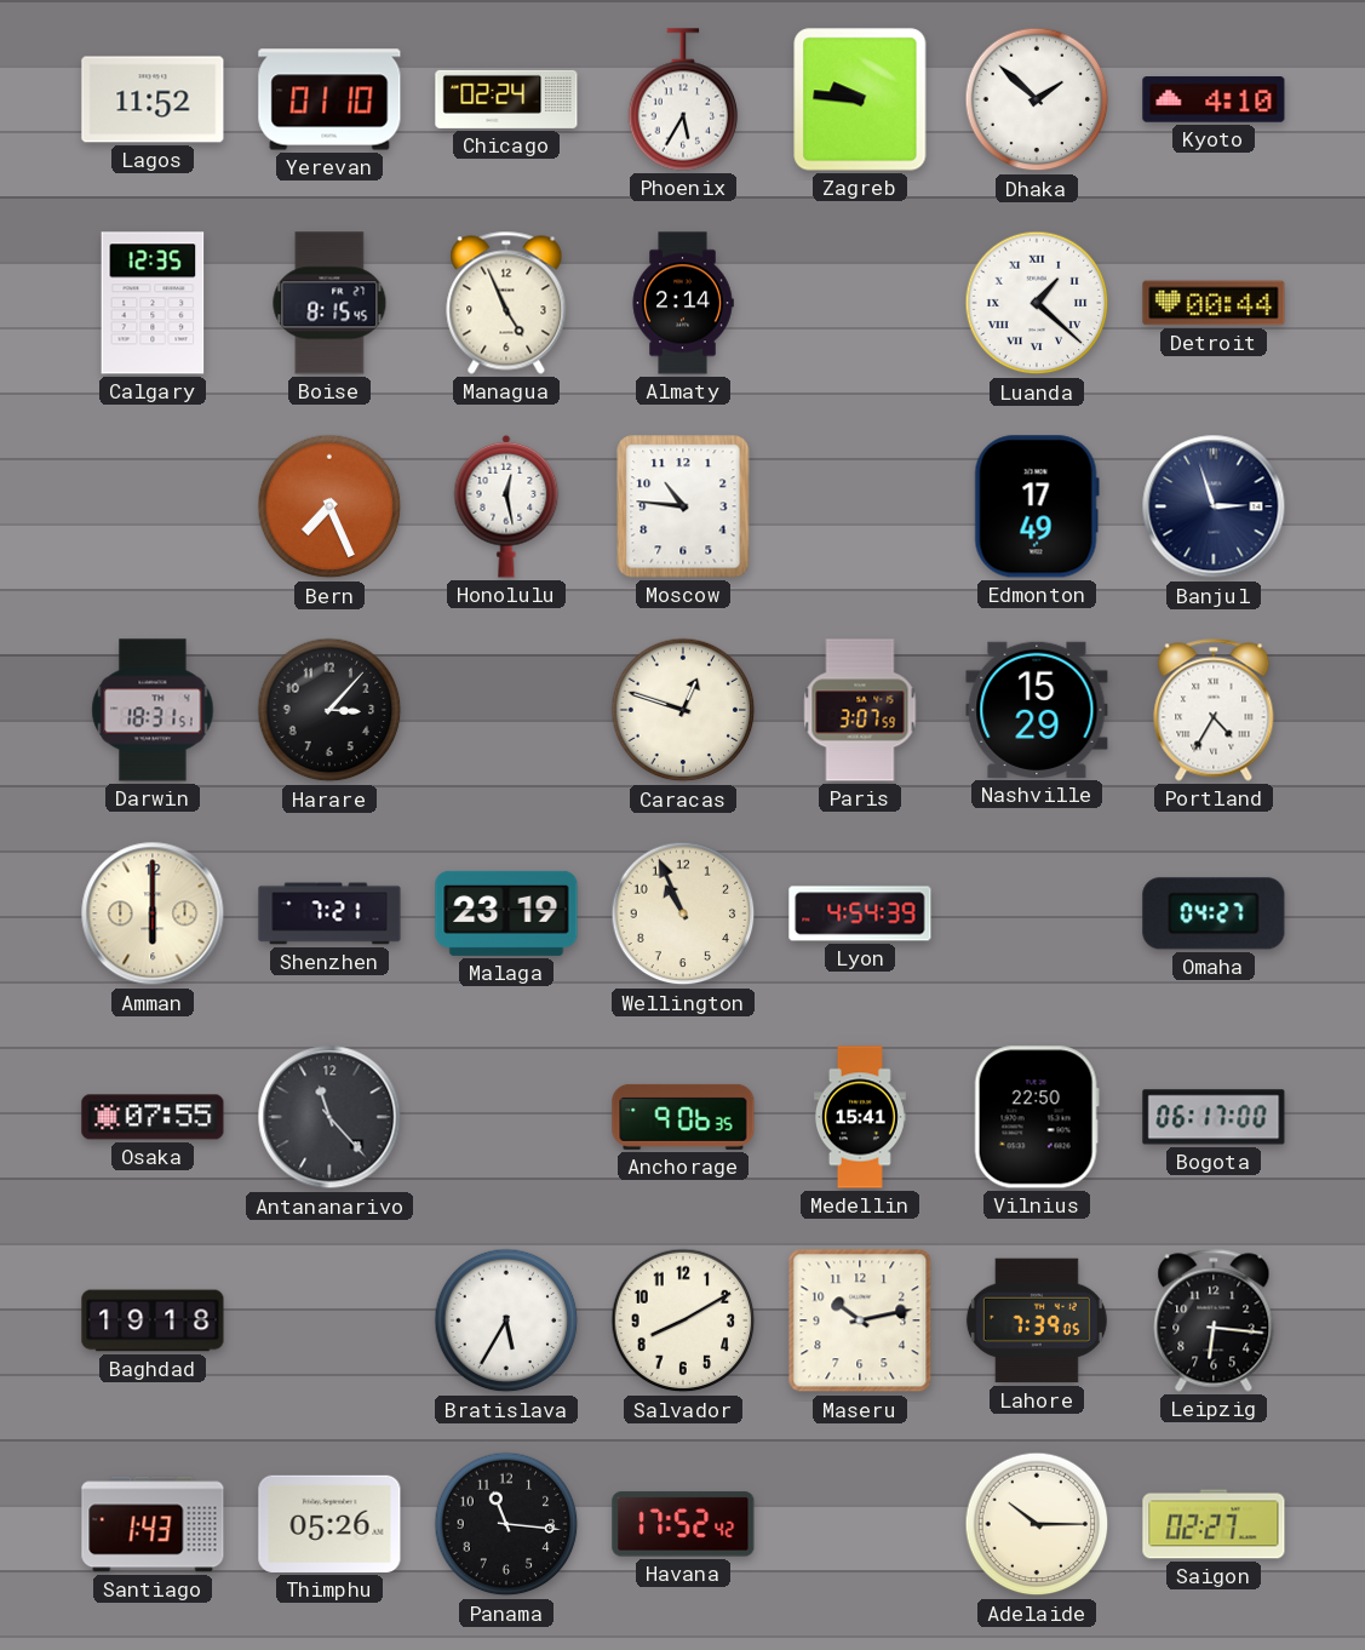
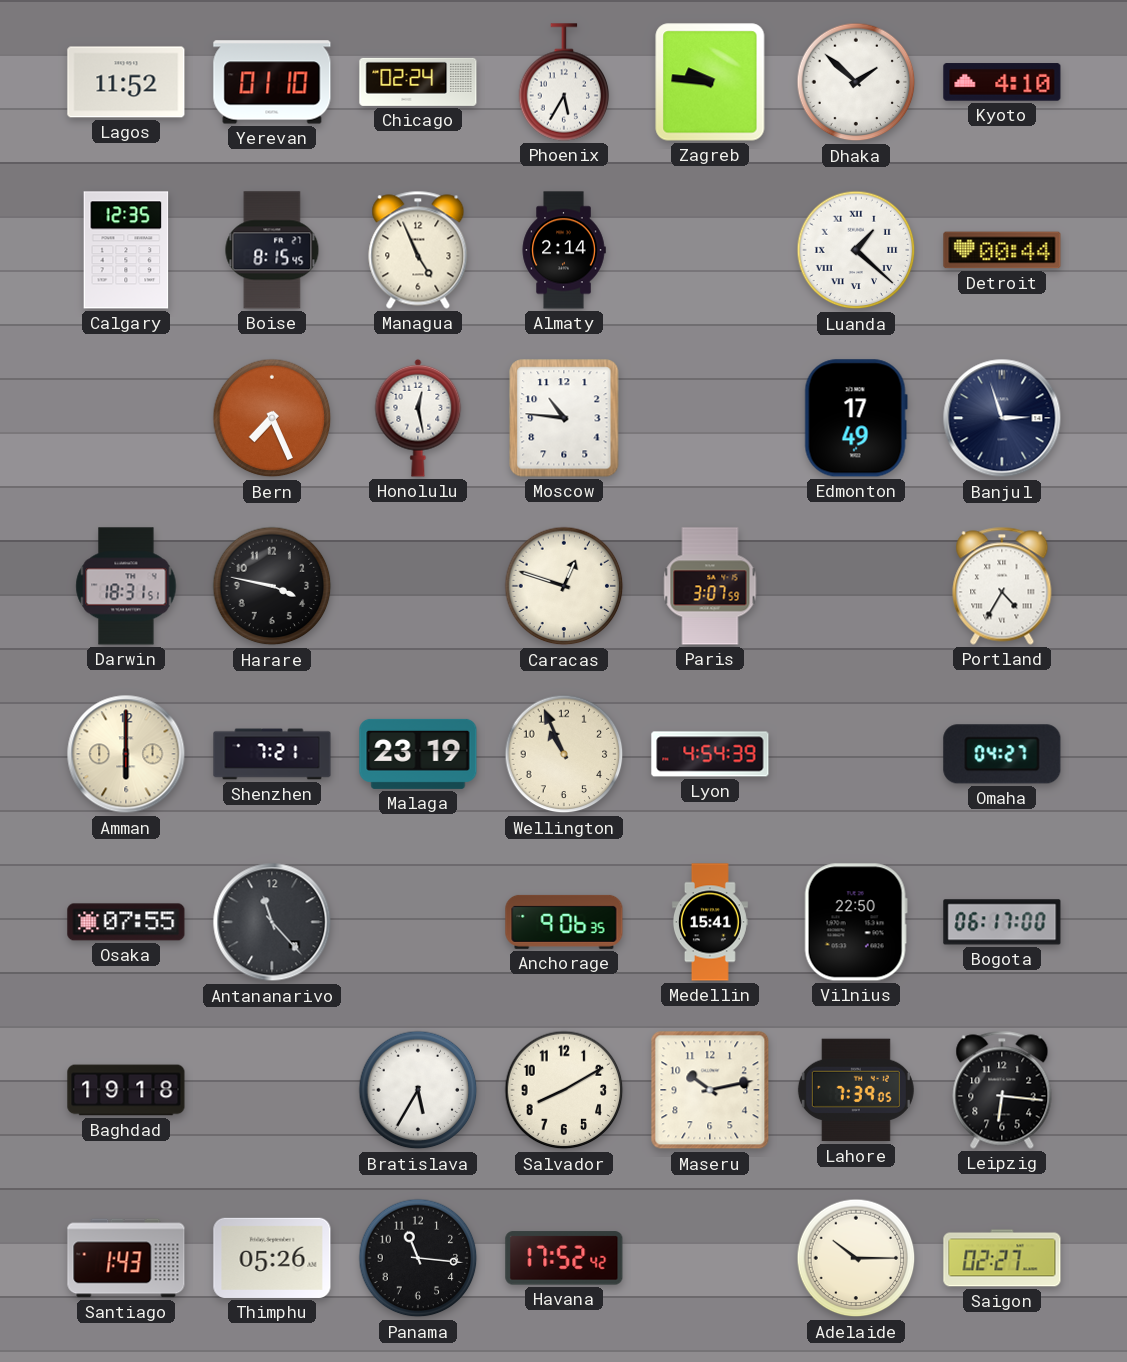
Harare: 3:07 -> 3:47
Nashville: 15:29 -> none
